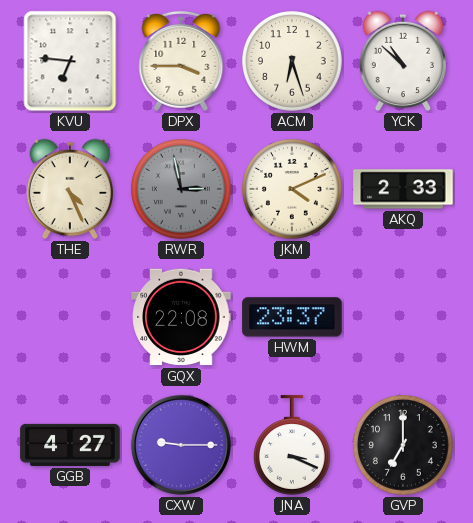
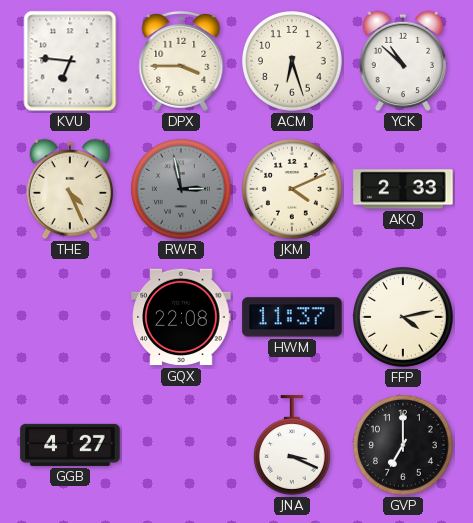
HWM: 23:37 -> 11:37
FFP: none -> 4:13
CXW: 9:15 -> none
